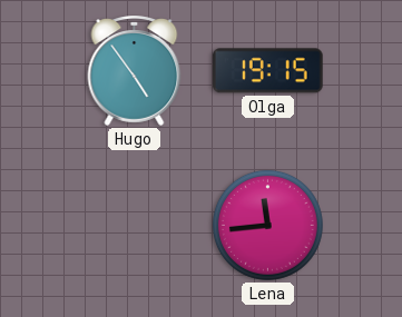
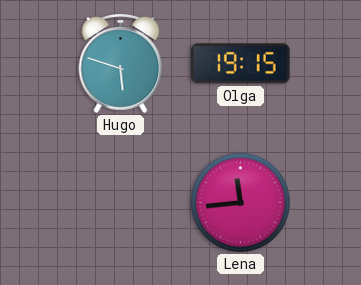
Hugo: 4:54 -> 5:48
